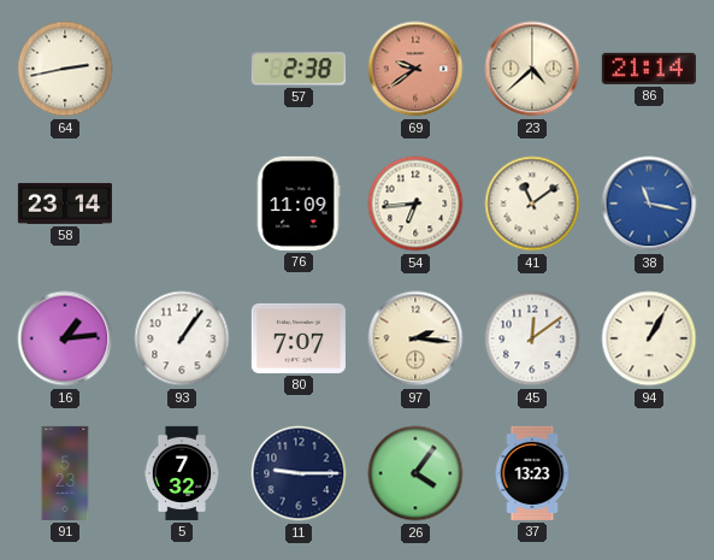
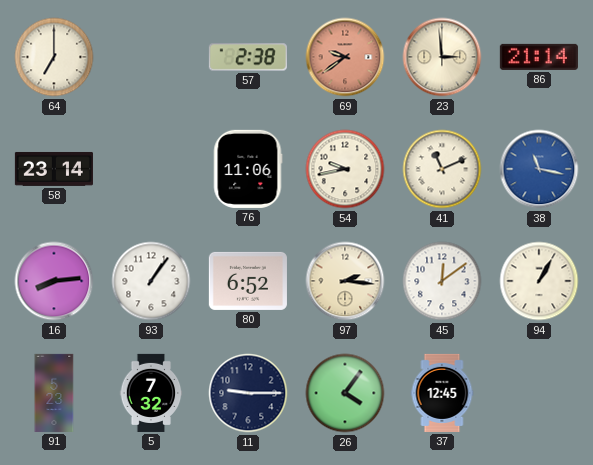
64: 2:43 -> 7:00
23: 4:38 -> 2:59
76: 11:09 -> 11:06
54: 6:44 -> 9:43
41: 11:09 -> 11:11
16: 1:14 -> 8:14
80: 7:07 -> 6:52
37: 13:23 -> 12:45
